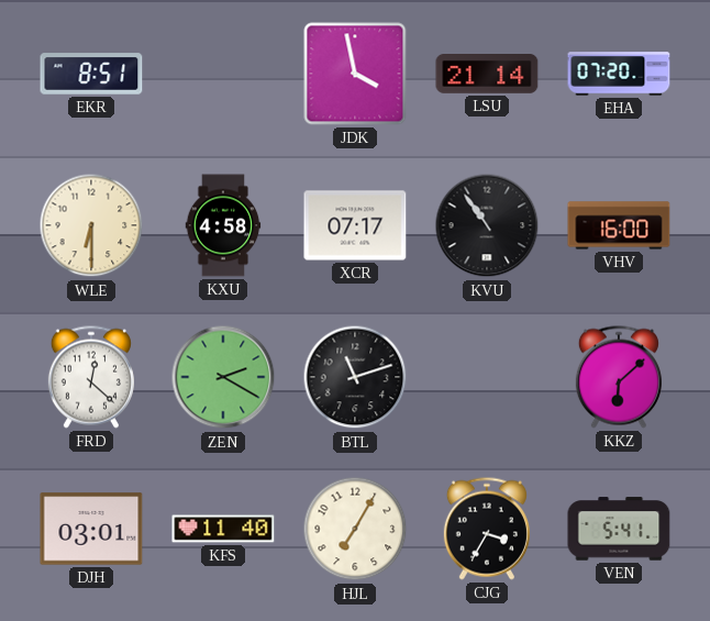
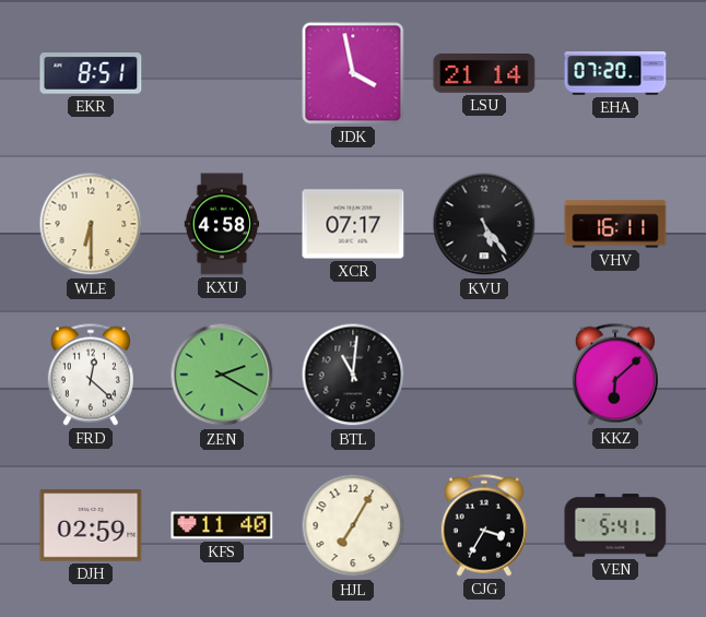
KVU: 10:54 -> 5:24
VHV: 16:00 -> 16:11
BTL: 11:12 -> 11:01
DJH: 03:01 -> 02:59
